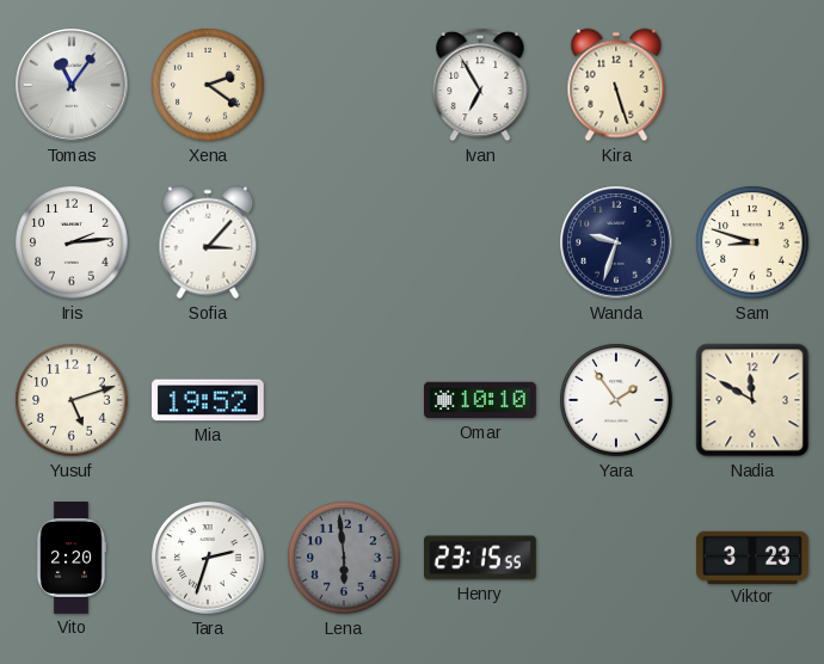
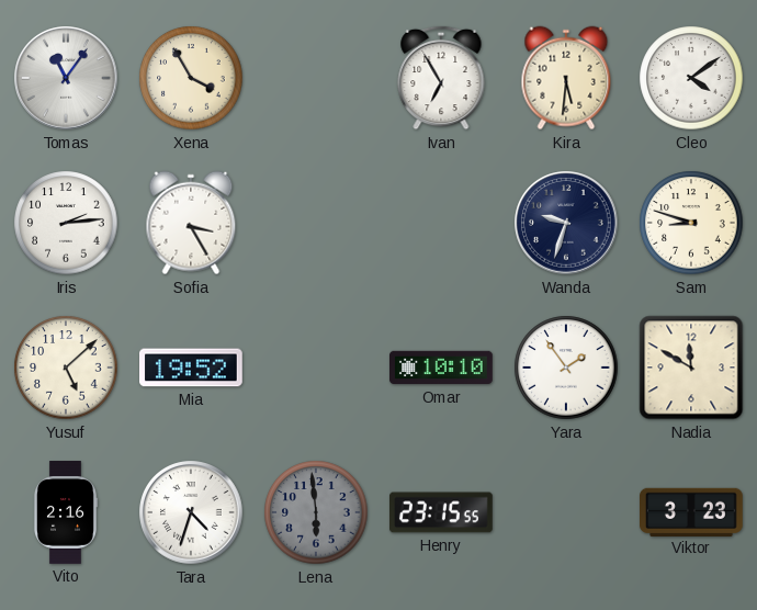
Xena: 2:21 -> 3:55
Kira: 5:27 -> 5:31
Cleo: none -> 4:09
Sofia: 3:07 -> 3:25
Yusuf: 5:12 -> 5:08
Vito: 2:20 -> 2:16
Tara: 2:33 -> 4:33
